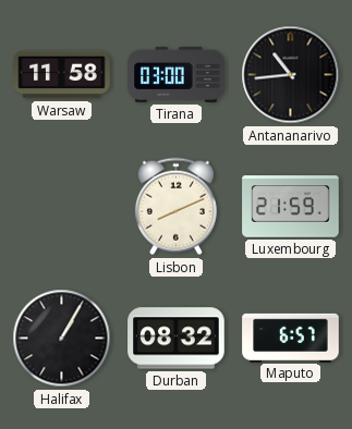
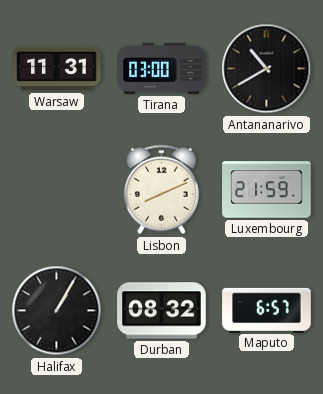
Warsaw: 11:58 -> 11:31
Antananarivo: 10:44 -> 10:40
